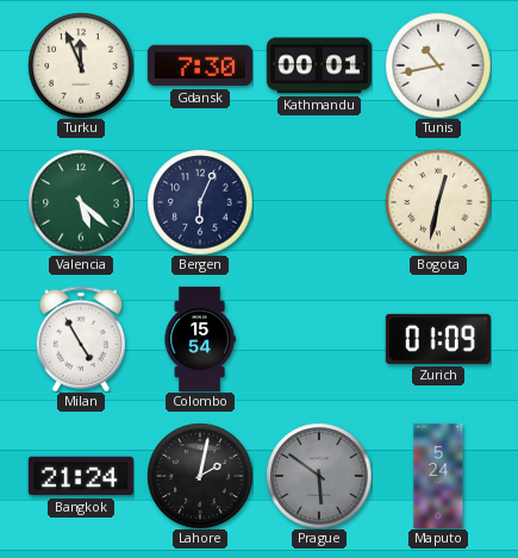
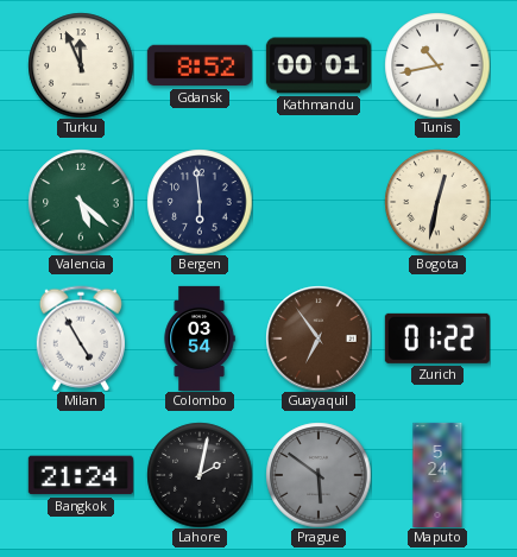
Gdansk: 7:30 -> 8:52
Bergen: 6:04 -> 5:59
Colombo: 15:54 -> 03:54
Guayaquil: none -> 6:54
Zurich: 01:09 -> 01:22
